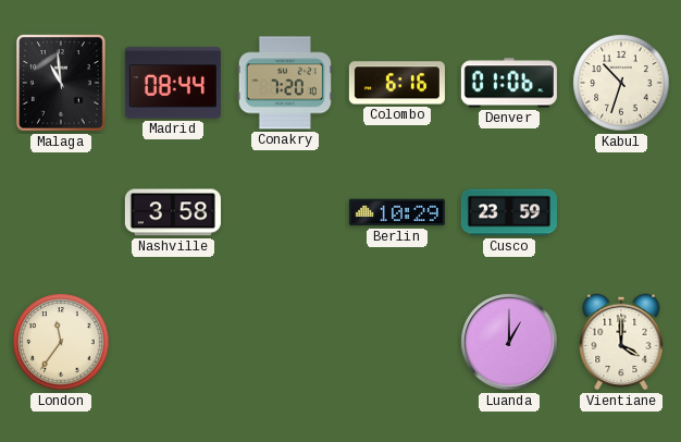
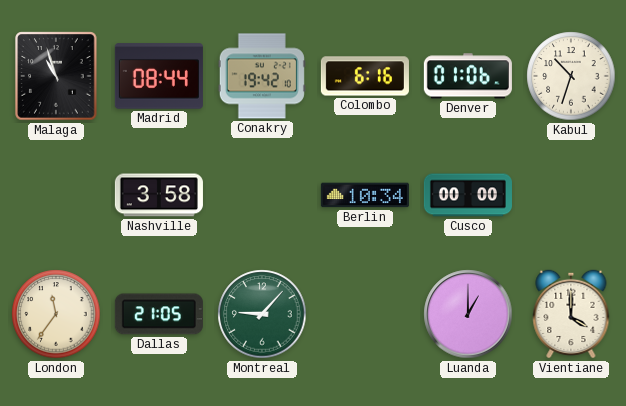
Malaga: 10:59 -> 10:57
Conakry: 7:20 -> 19:42
Berlin: 10:29 -> 10:34
Cusco: 23:59 -> 00:00
Dallas: none -> 21:05
Montreal: none -> 9:07
